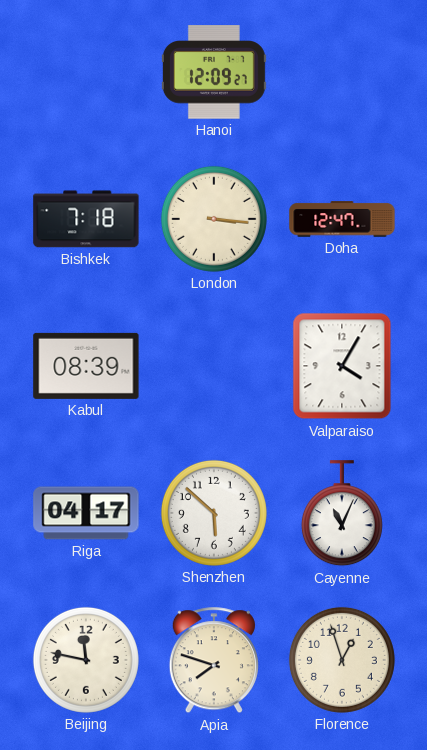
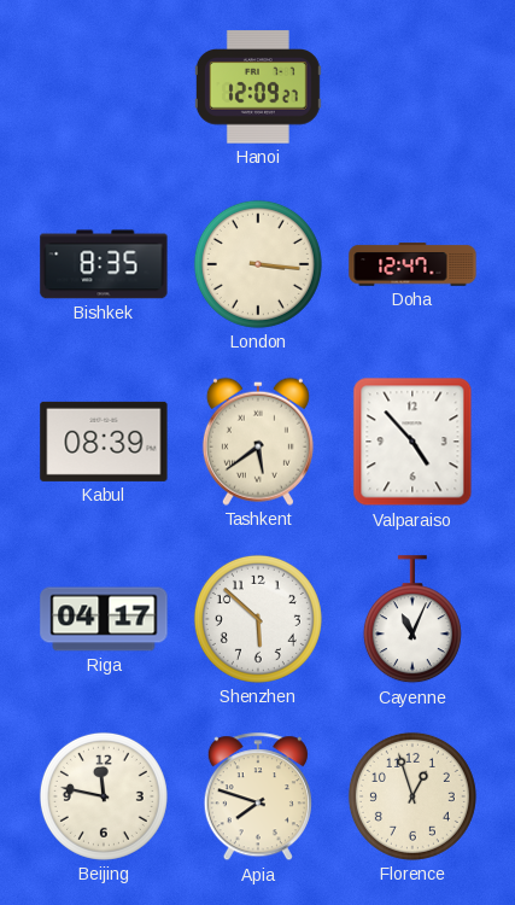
Bishkek: 7:18 -> 8:35
Tashkent: none -> 5:39
Valparaiso: 4:05 -> 4:53
